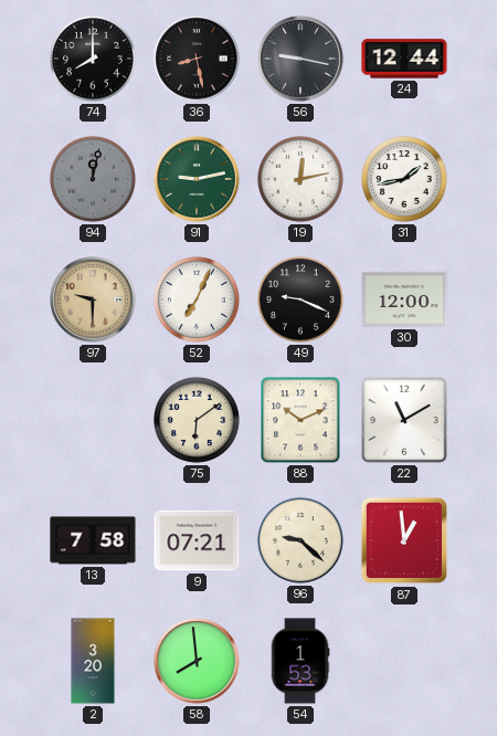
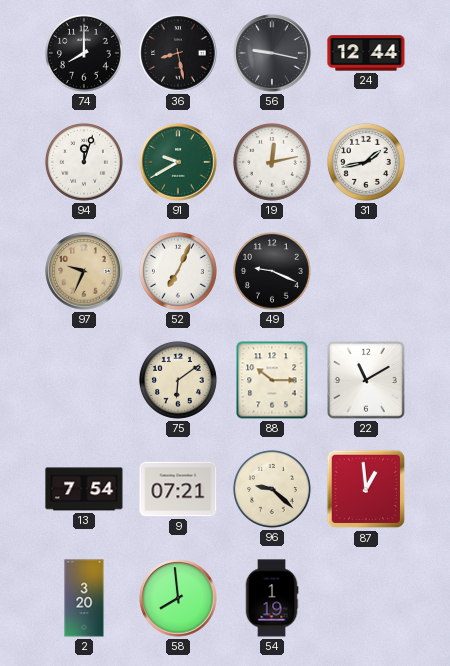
94: 12:02 -> 12:03
94 dial: grey -> white
91: 9:13 -> 9:40
97: 9:30 -> 9:34
30: 12:00 -> none
88: 10:11 -> 10:15
13: 7:58 -> 7:54
54: 1:53 -> 1:19
